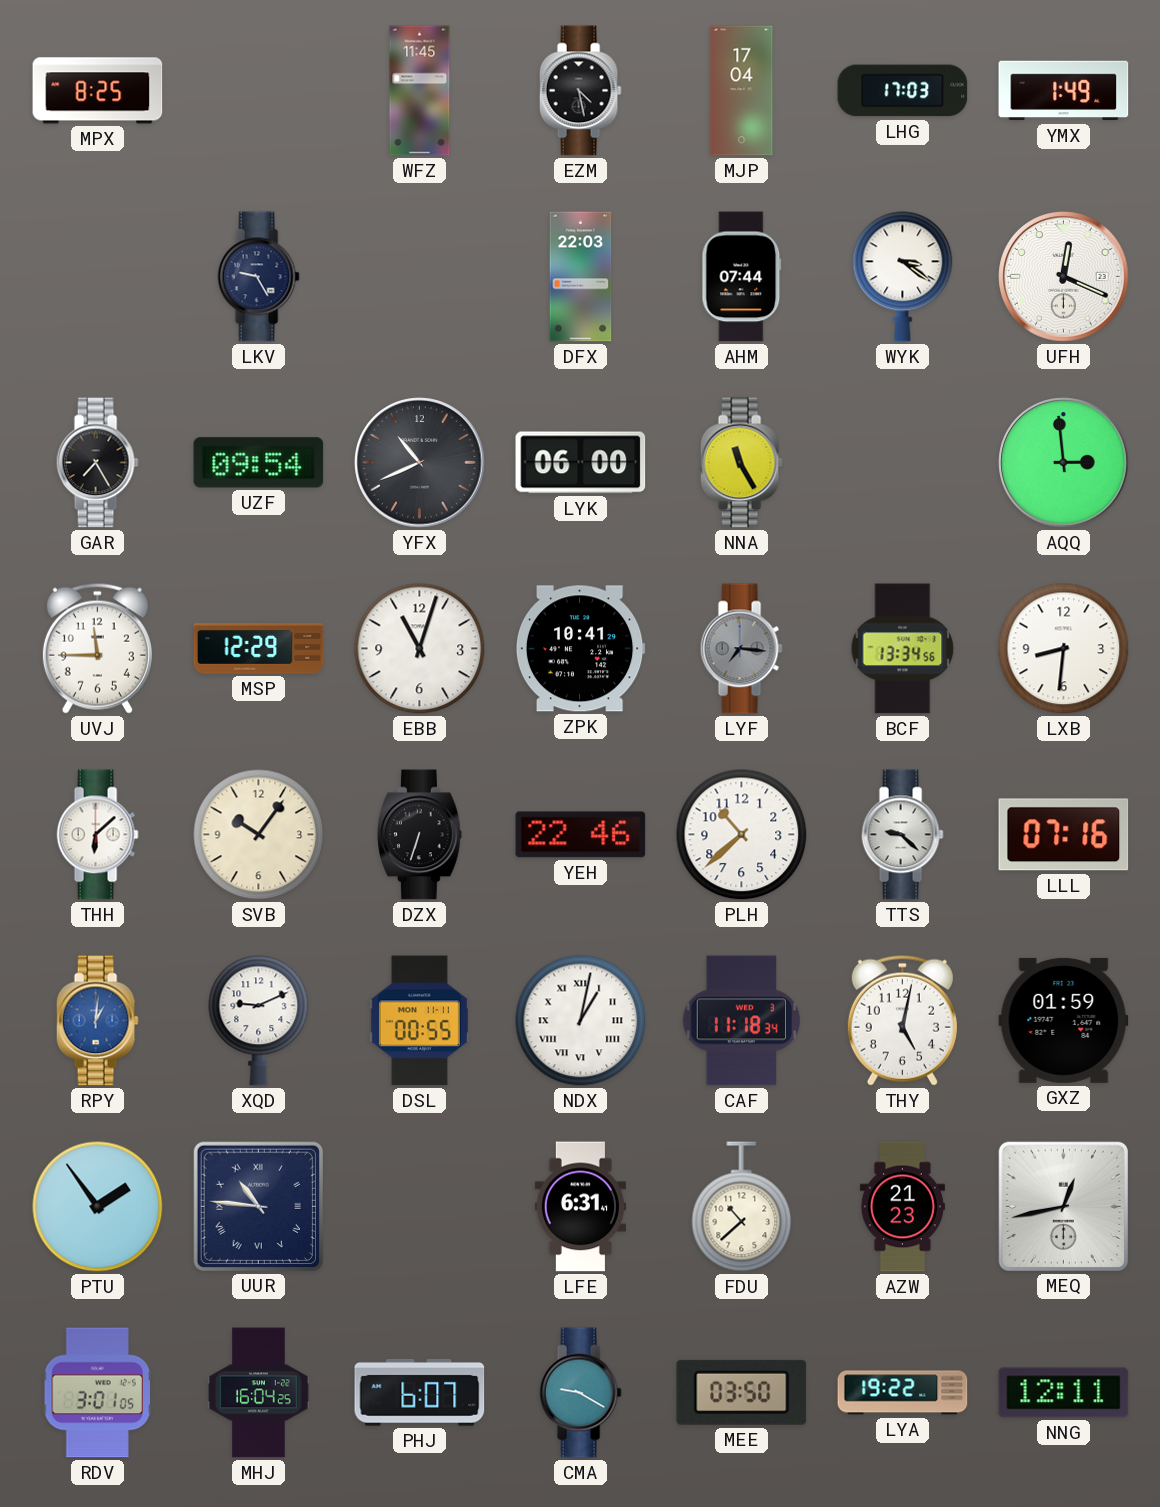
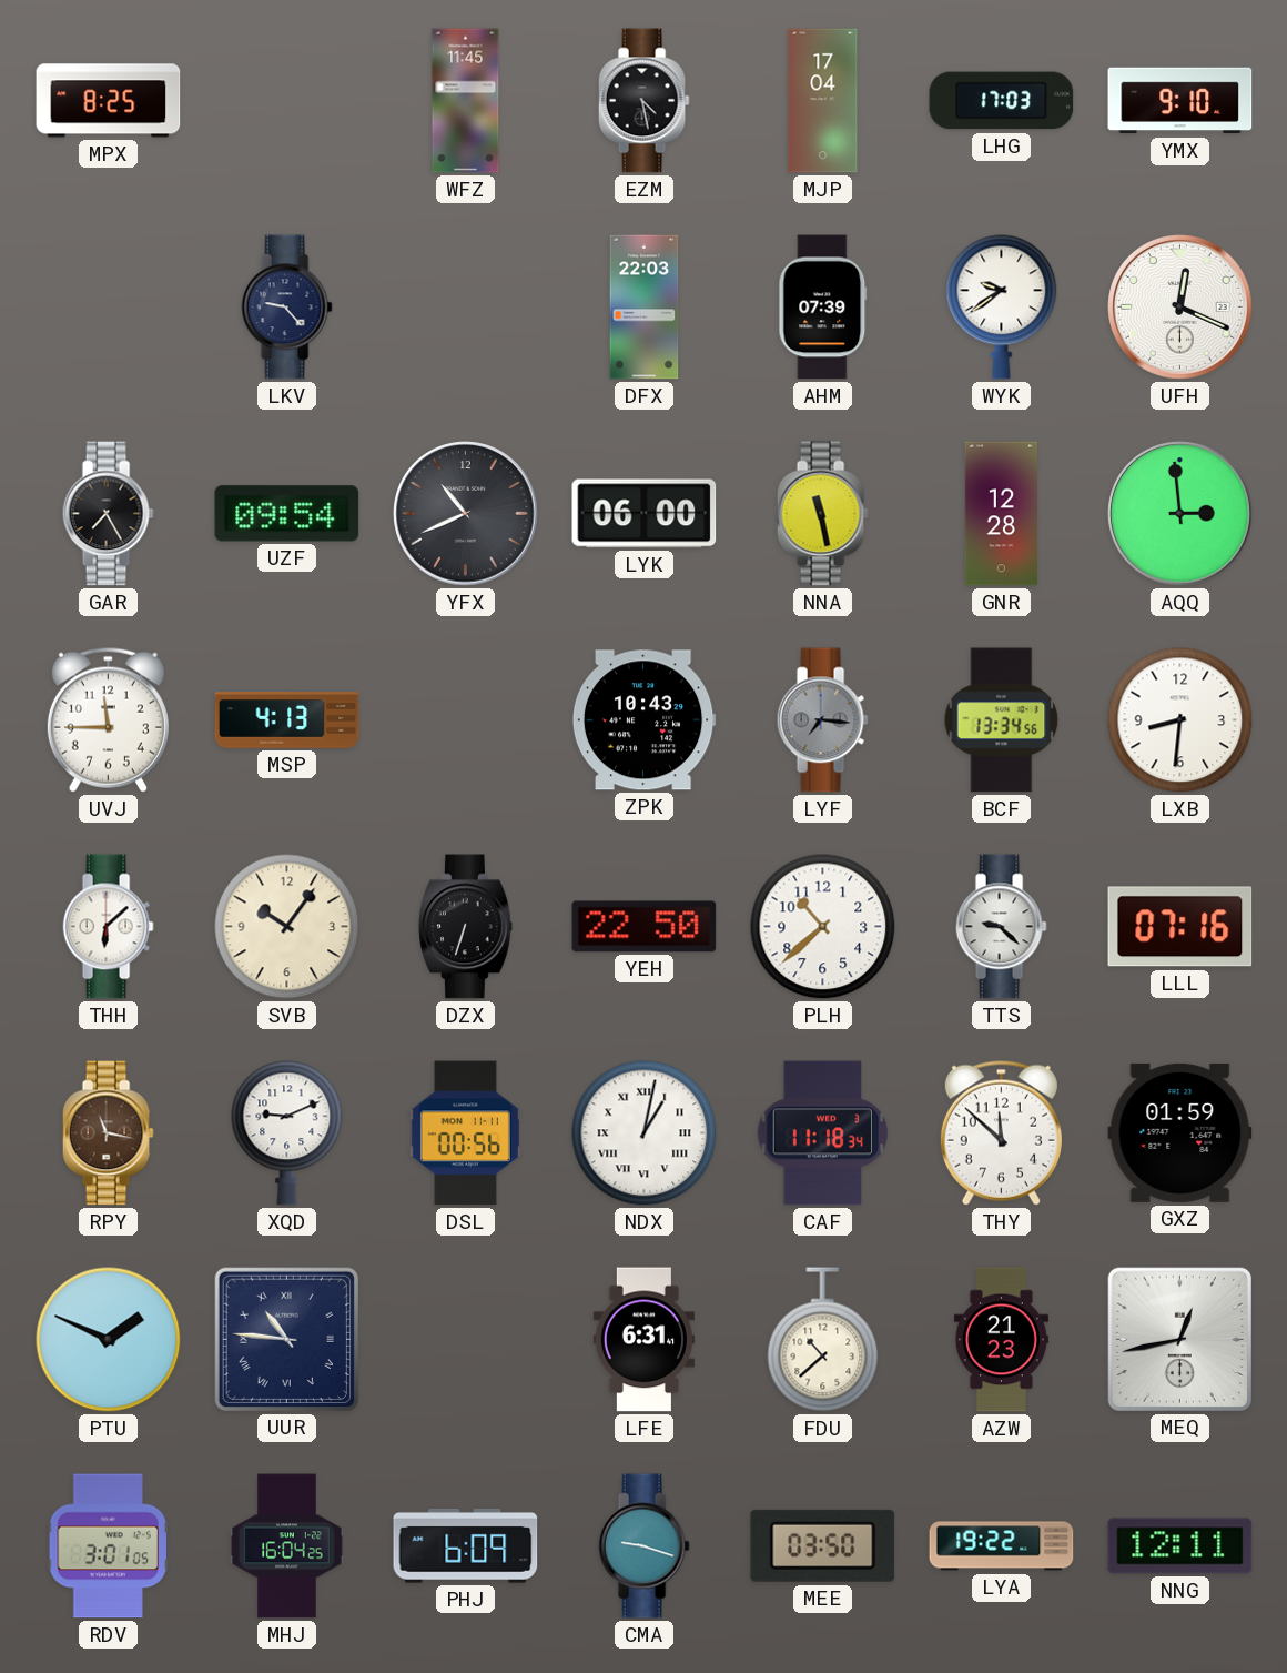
YMX: 1:49 -> 9:10
LKV: 9:25 -> 9:23
AHM: 07:44 -> 07:39
WYK: 3:21 -> 9:39
NNA: 11:25 -> 11:28
GNR: none -> 12:28
MSP: 12:29 -> 4:13
EBB: 11:03 -> none
ZPK: 10:41 -> 10:43
YEH: 22:46 -> 22:50
RPY: 1:01 -> 11:17
RPY dial: blue -> brown
DSL: 00:55 -> 00:56
THY: 5:02 -> 11:52
PTU: 1:54 -> 1:49
PHJ: 6:07 -> 6:09
CMA: 9:20 -> 9:18
